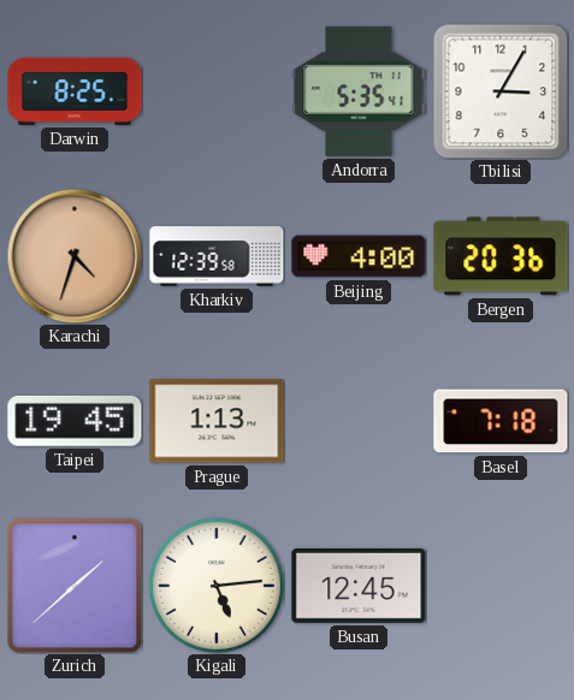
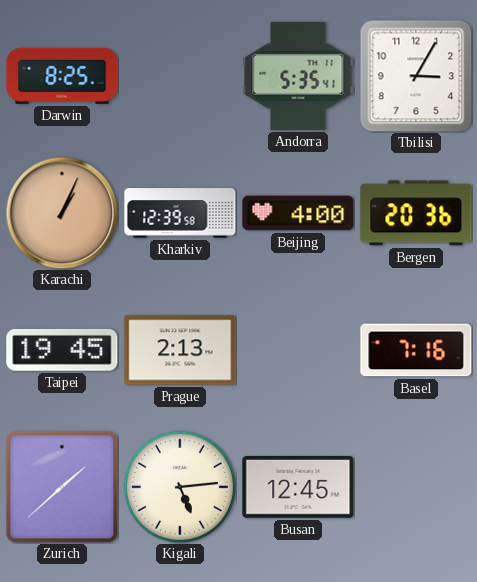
Karachi: 4:33 -> 1:04
Prague: 1:13 -> 2:13
Basel: 7:18 -> 7:16
